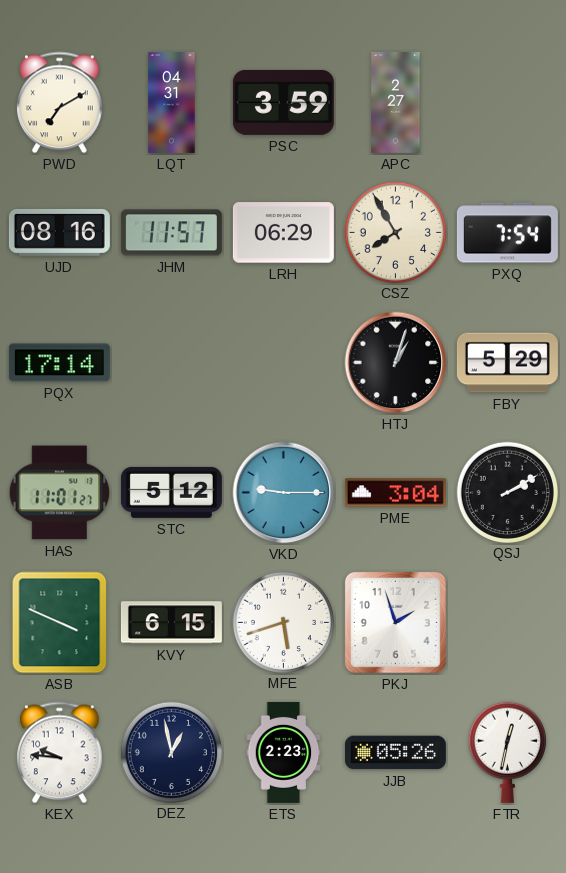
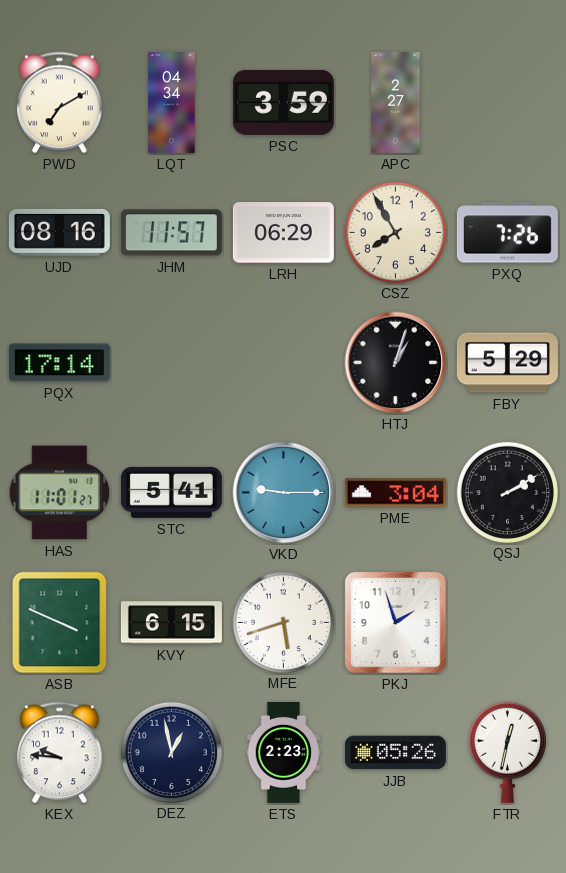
LQT: 04:31 -> 04:34
PXQ: 7:54 -> 7:26
STC: 5:12 -> 5:41
